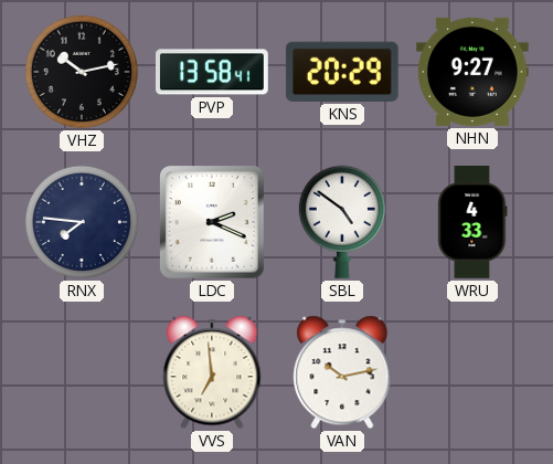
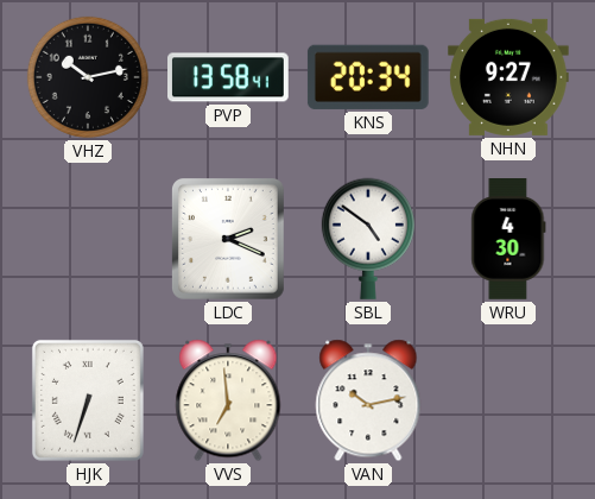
KNS: 20:29 -> 20:34
RNX: 7:46 -> none
WRU: 4:33 -> 4:30
HJK: none -> 6:33
